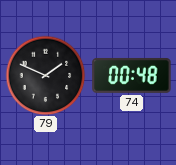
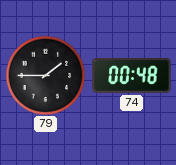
79: 1:49 -> 1:45
